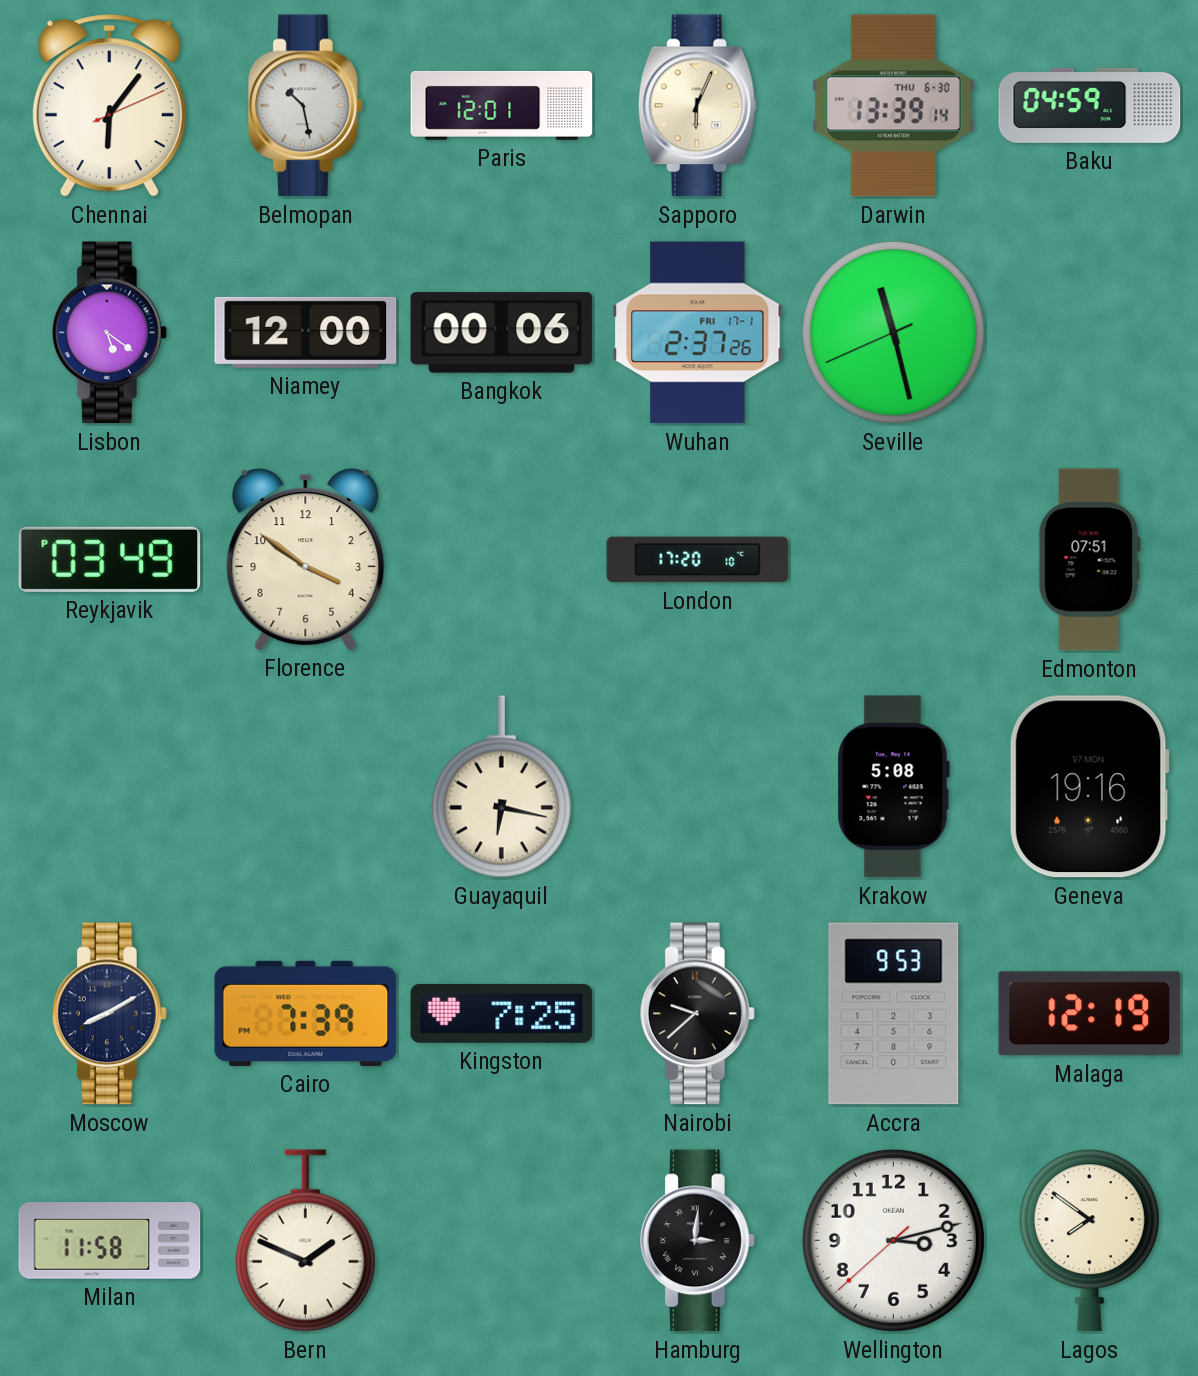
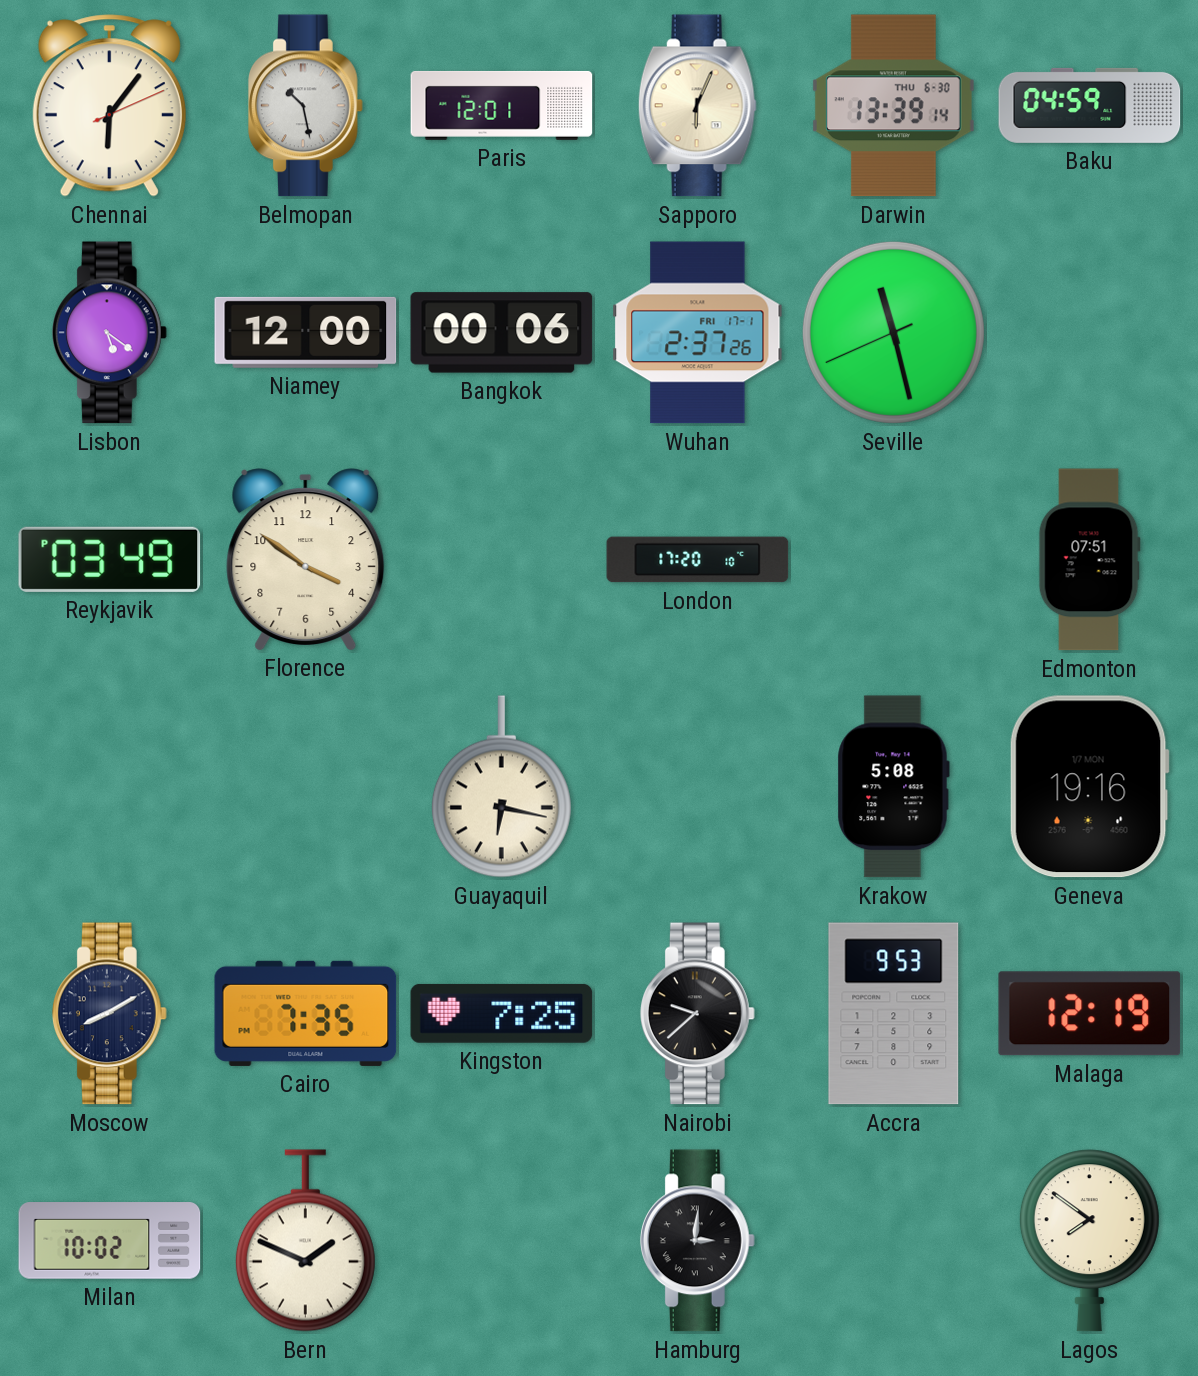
Cairo: 7:39 -> 7:35
Milan: 11:58 -> 10:02
Wellington: 3:12 -> none
